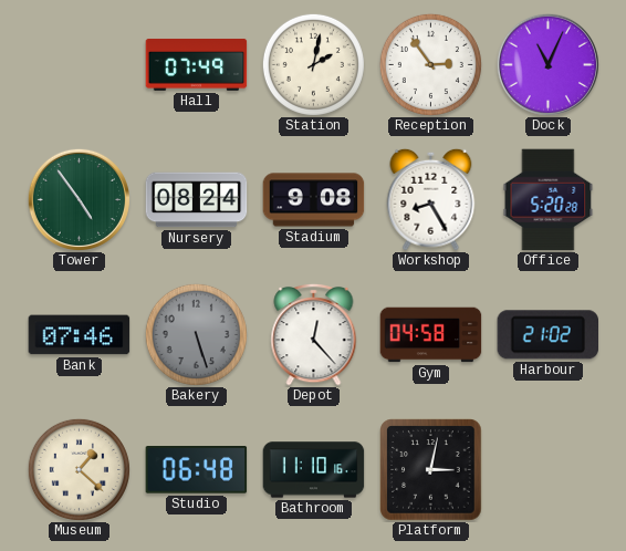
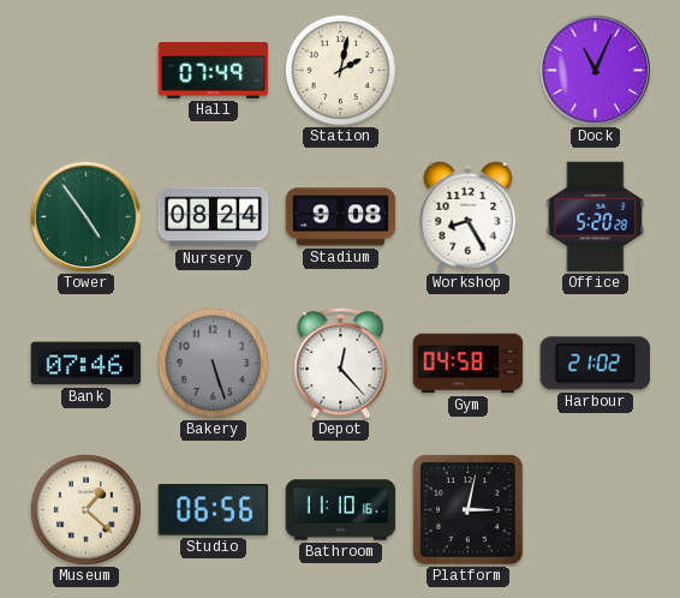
Reception: 2:54 -> none
Studio: 06:48 -> 06:56
